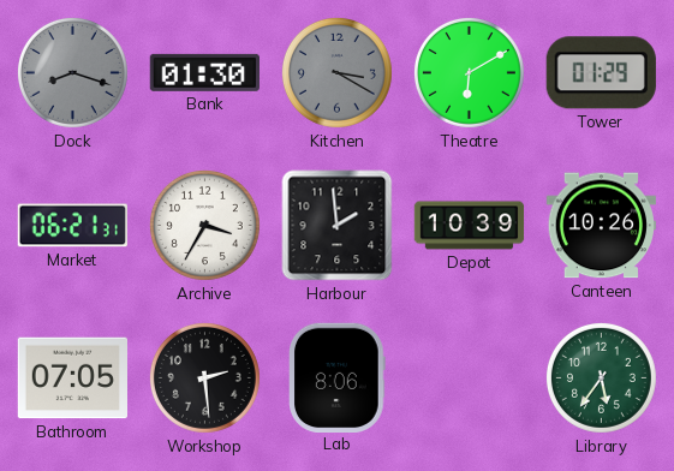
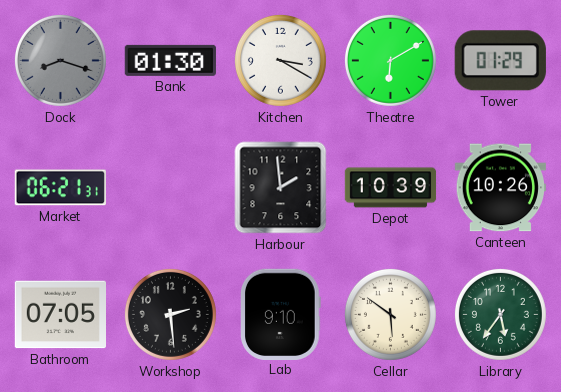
Kitchen dial: grey -> white
Archive: 3:35 -> none
Lab: 8:06 -> 9:10
Cellar: none -> 5:51
